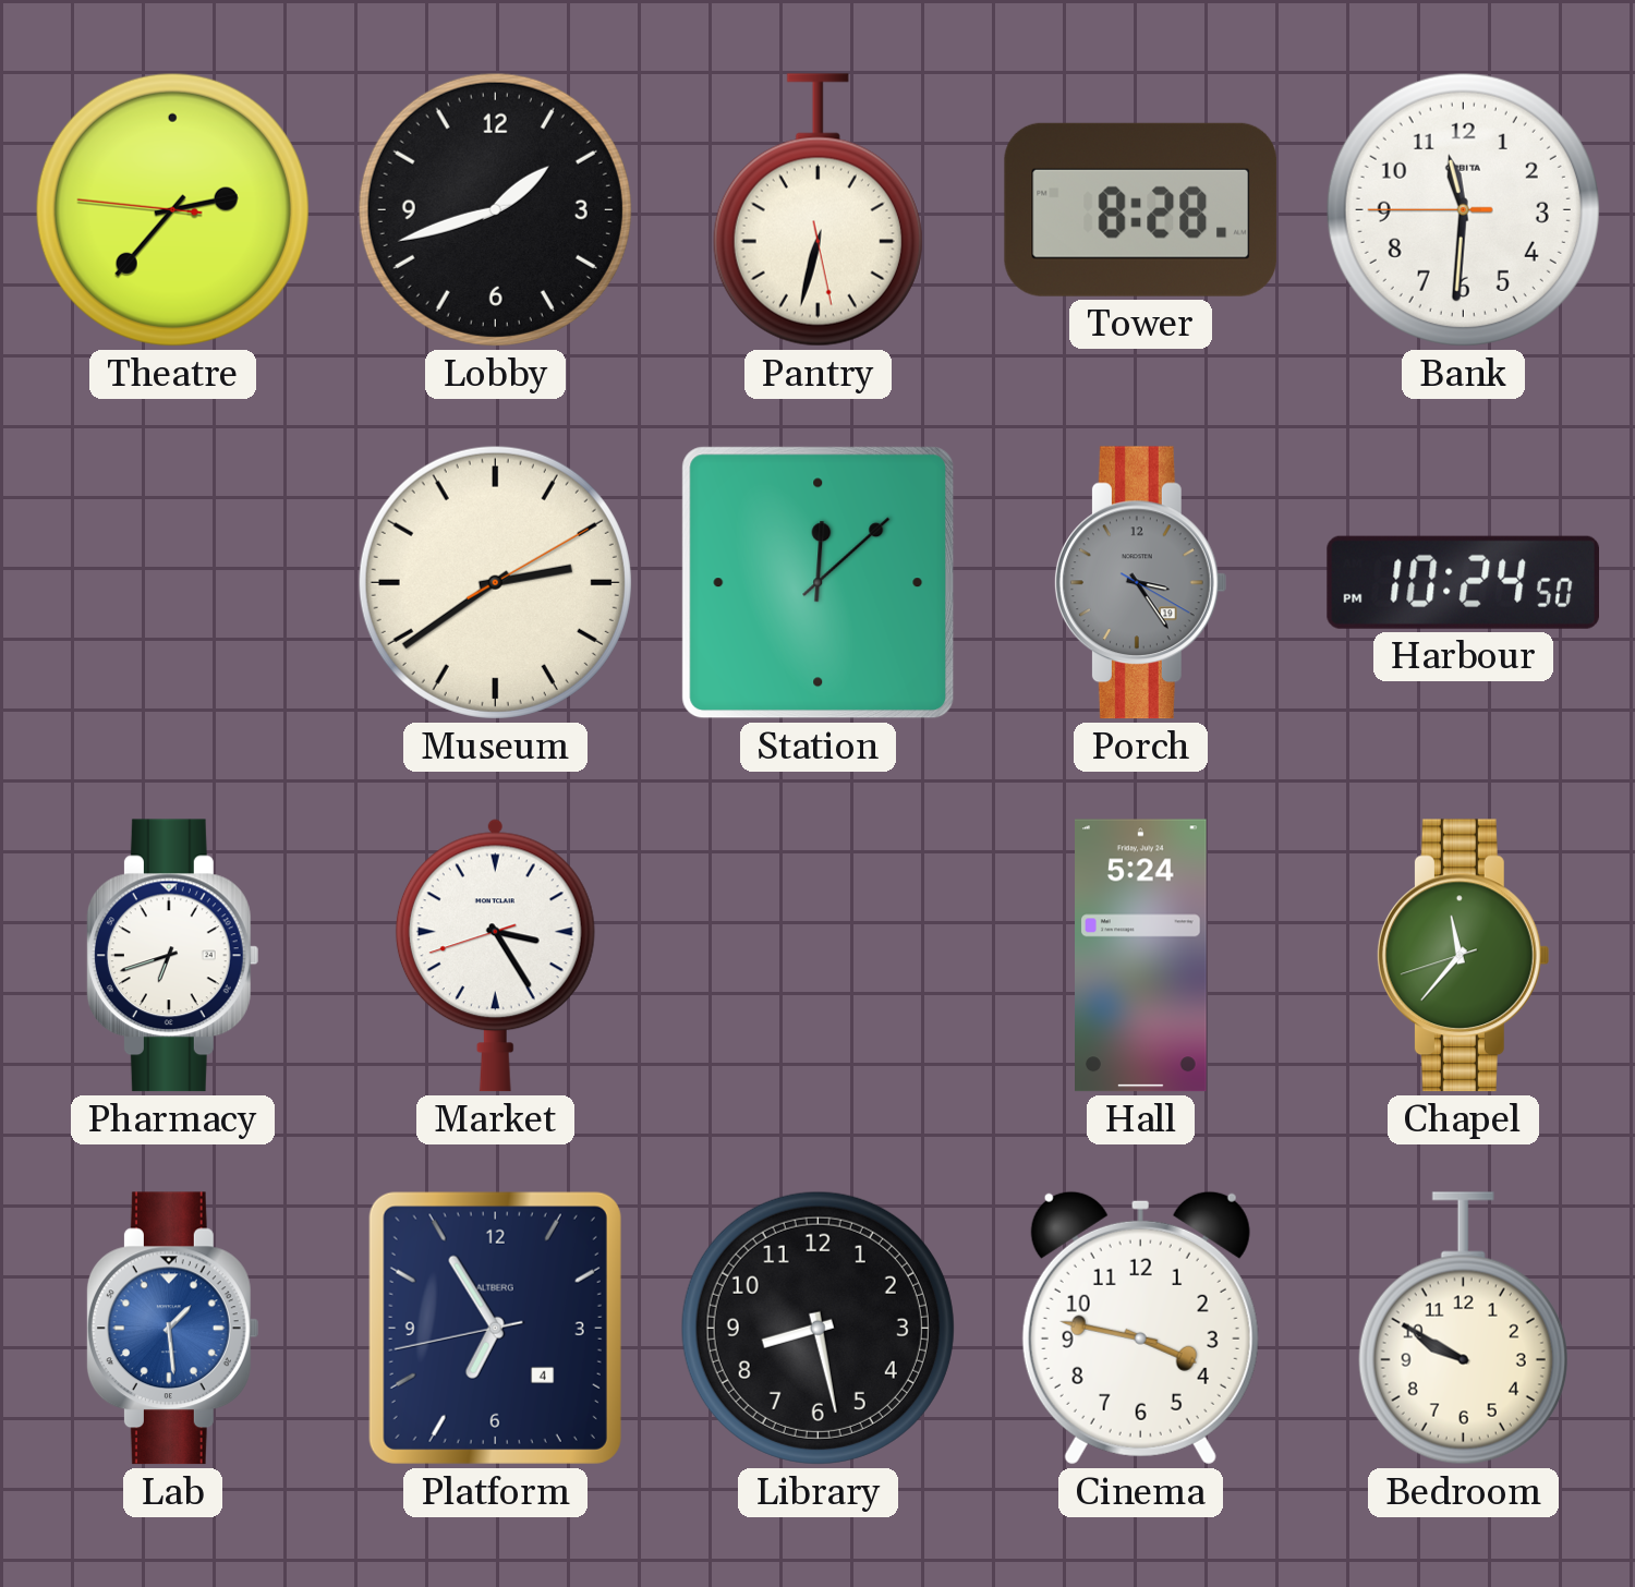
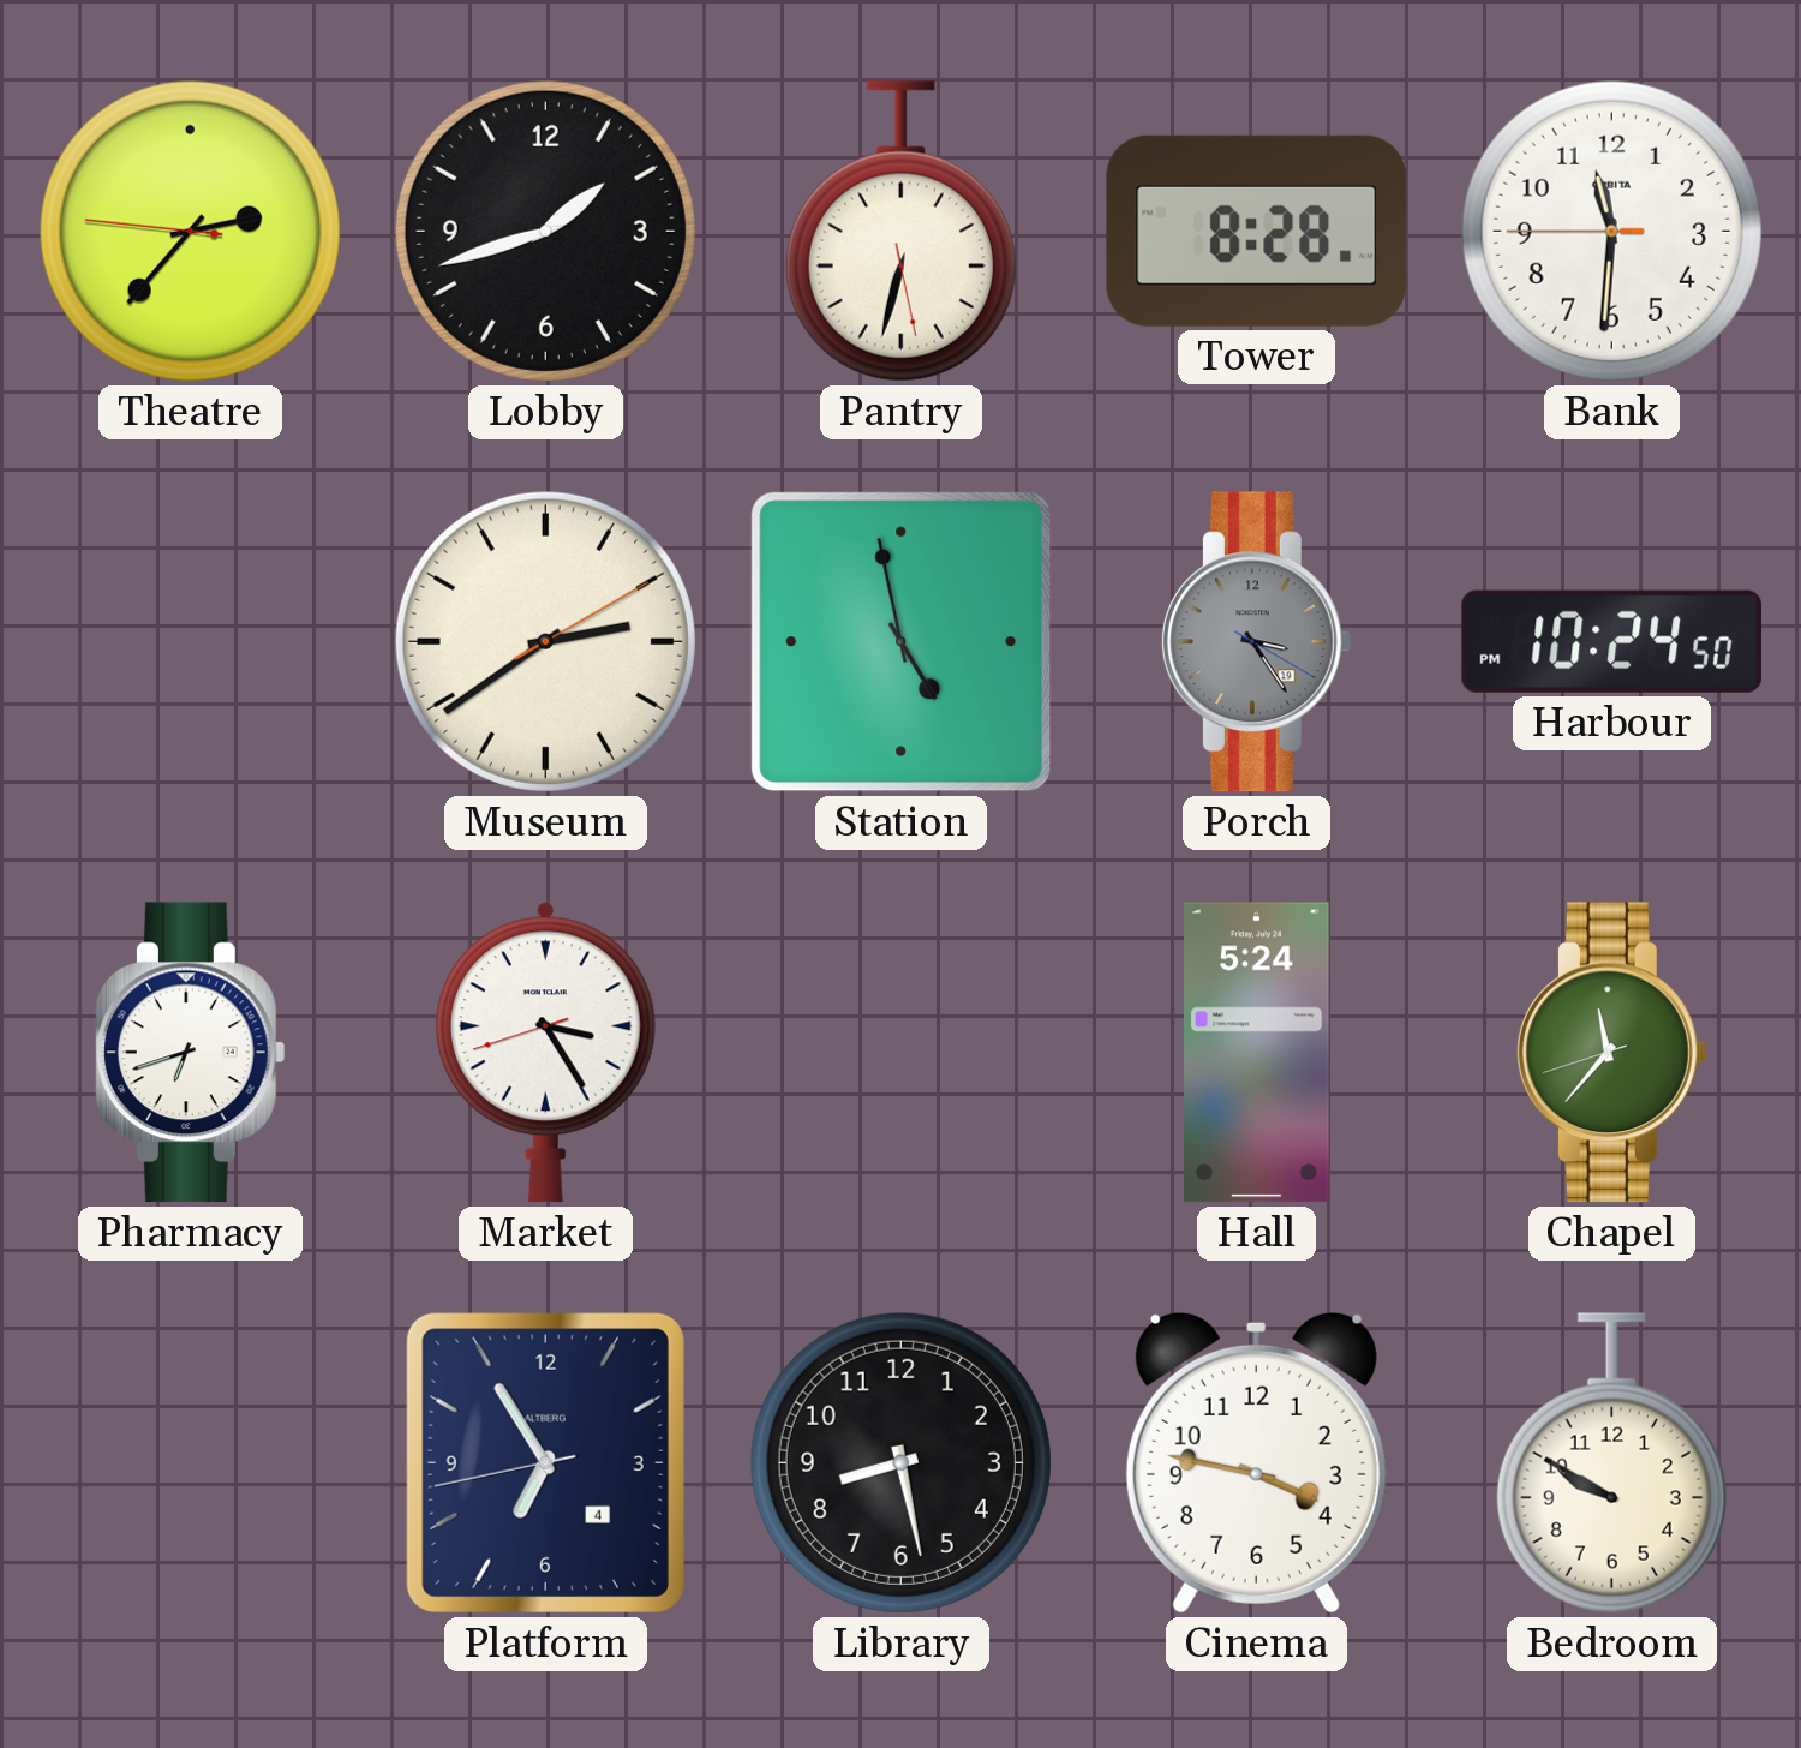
Station: 12:08 -> 4:58
Lab: 1:29 -> none
